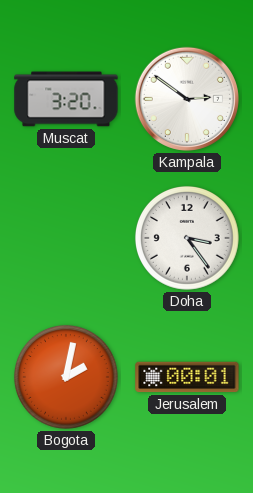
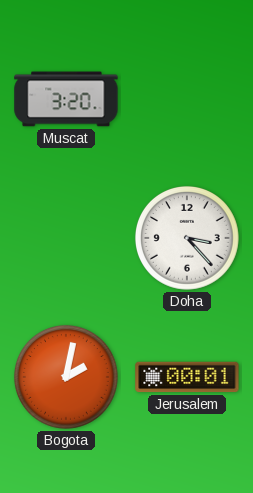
Kampala: 2:51 -> none
Doha: 3:24 -> 3:23
